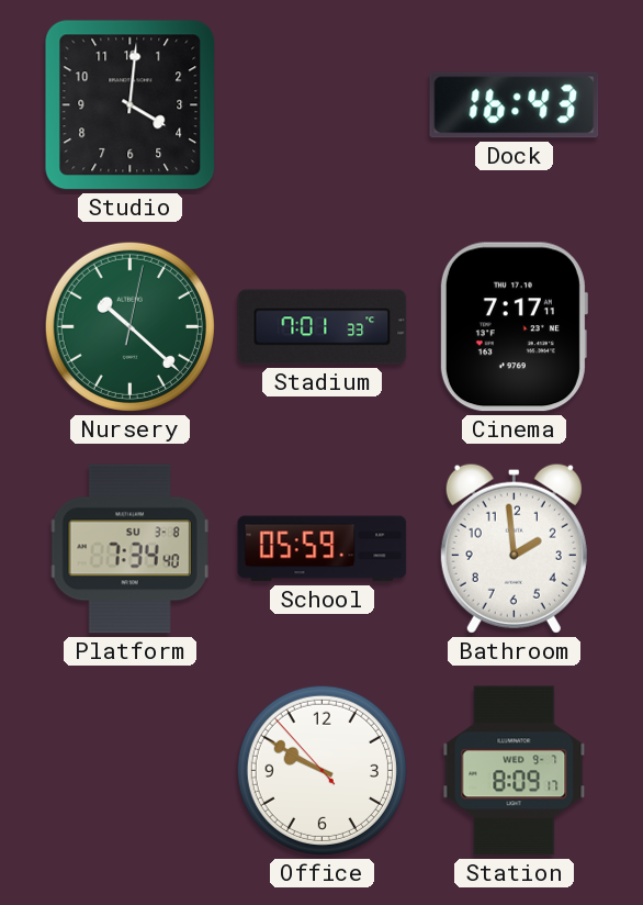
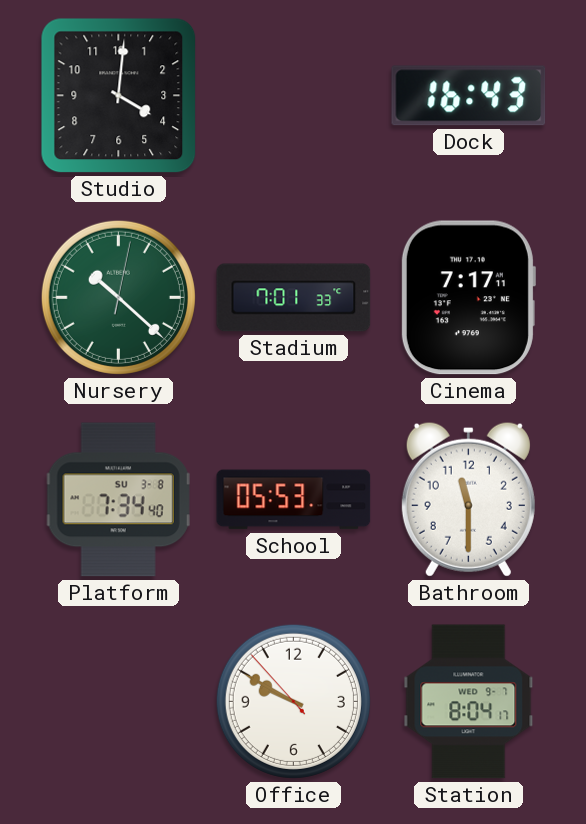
School: 05:59 -> 05:53
Bathroom: 1:59 -> 11:30
Station: 8:09 -> 8:04
